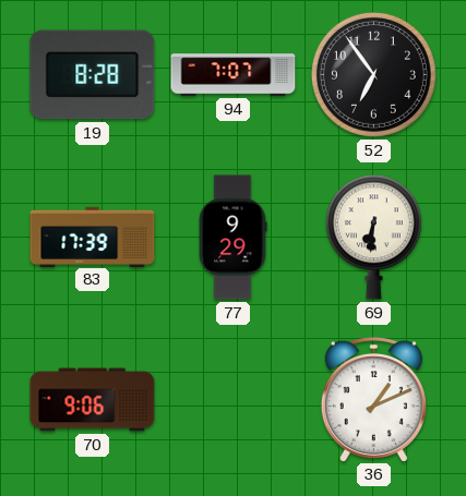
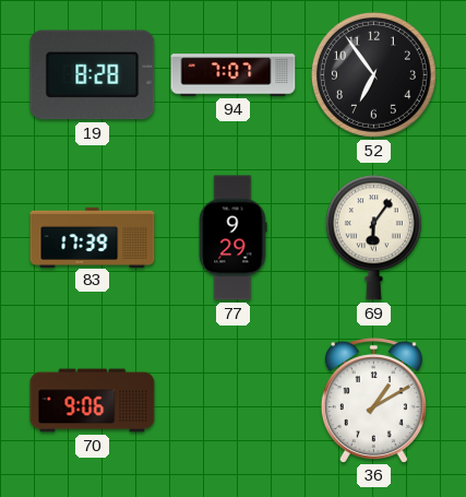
69: 6:31 -> 6:06
36: 1:11 -> 1:10
